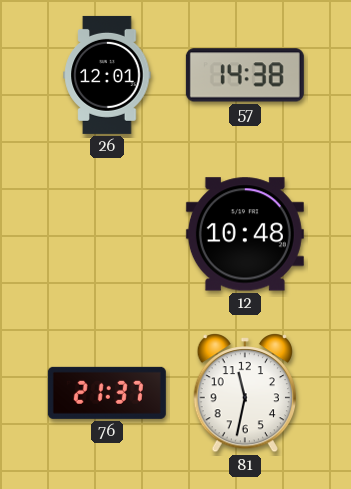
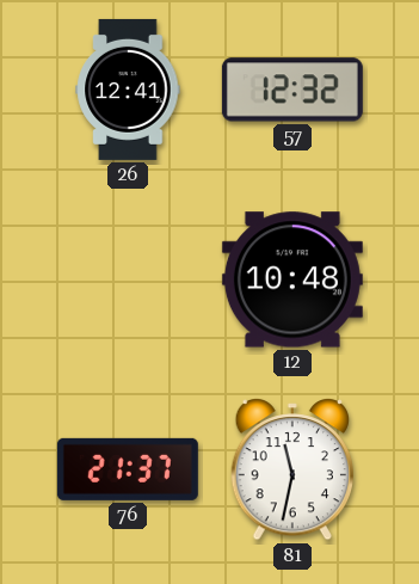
26: 12:01 -> 12:41
57: 14:38 -> 12:32
